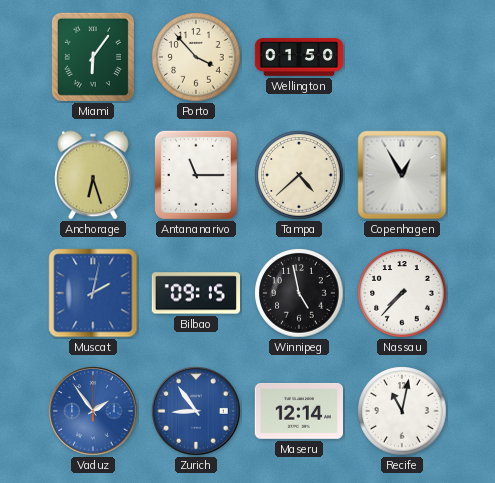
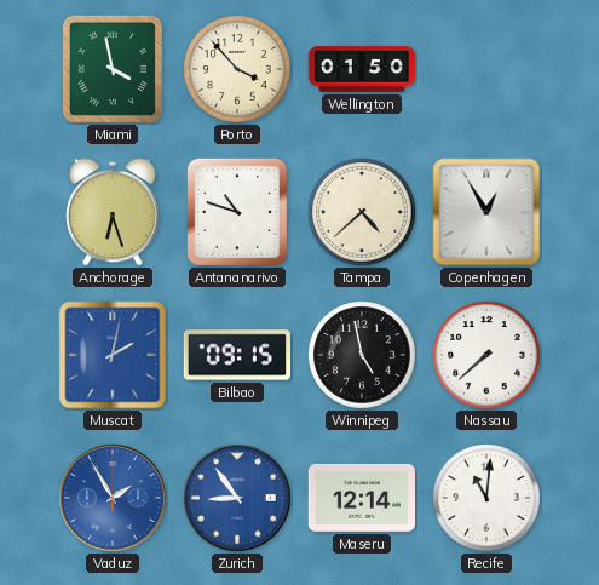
Miami: 6:06 -> 3:58
Antananarivo: 11:15 -> 10:48
Nassau: 7:37 -> 7:38
Vaduz: 1:54 -> 1:55
Recife: 11:02 -> 11:01
